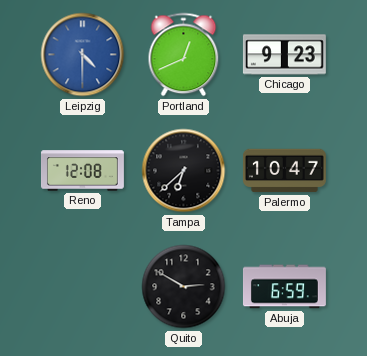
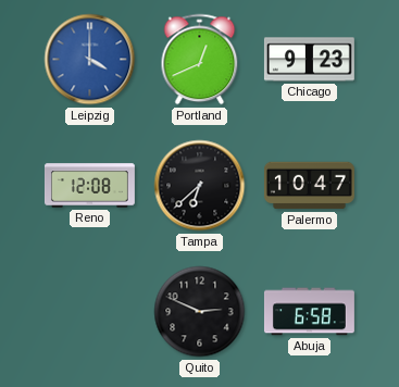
Leipzig: 4:30 -> 4:00
Quito: 2:50 -> 2:49
Abuja: 6:59 -> 6:58
